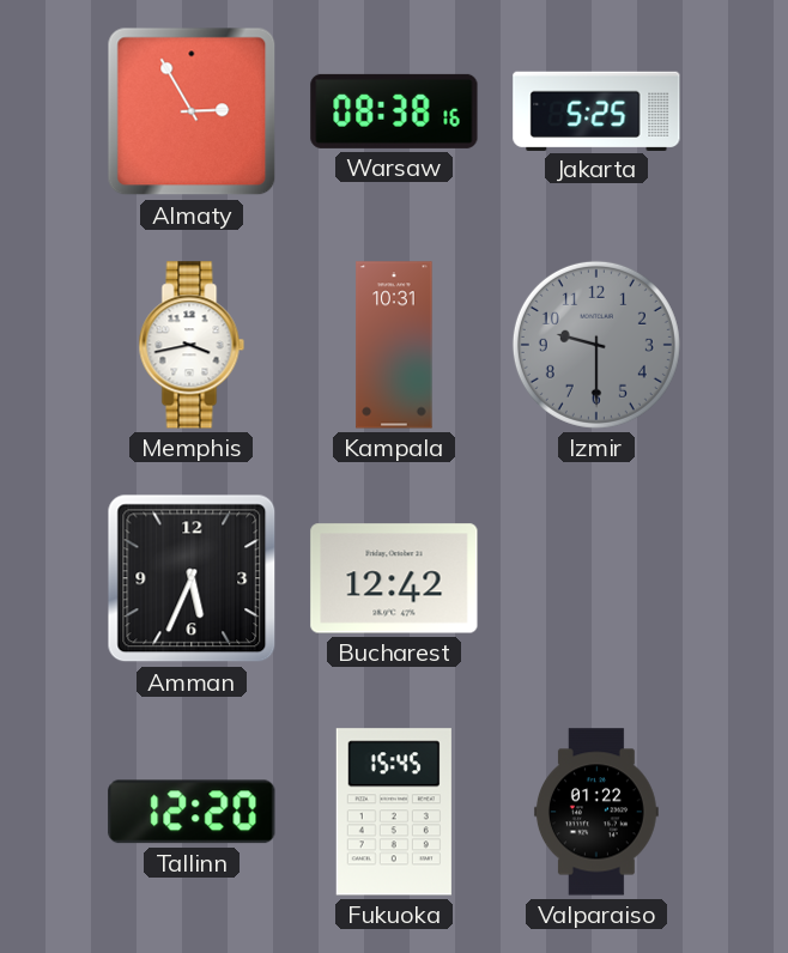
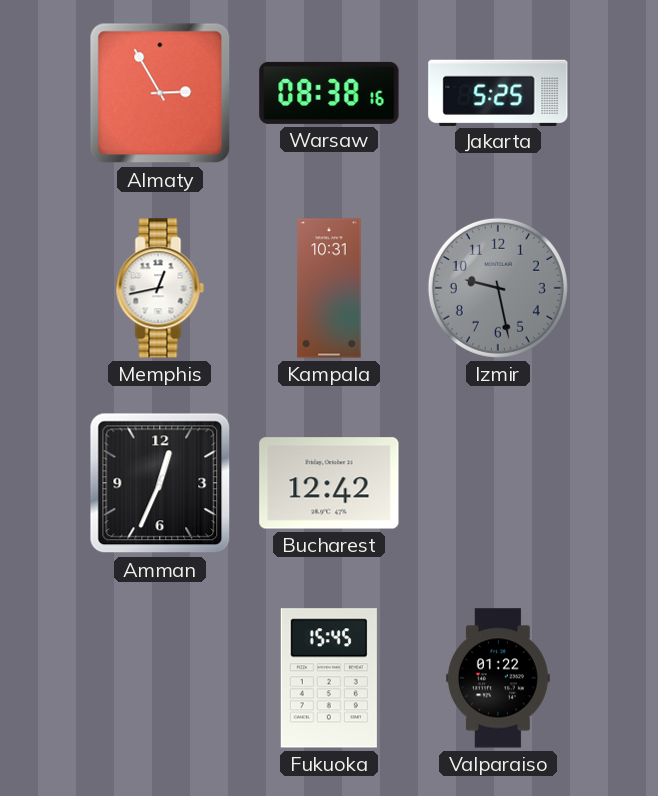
Memphis: 3:43 -> 12:43
Izmir: 9:30 -> 9:28
Amman: 5:34 -> 12:34
Tallinn: 12:20 -> none
